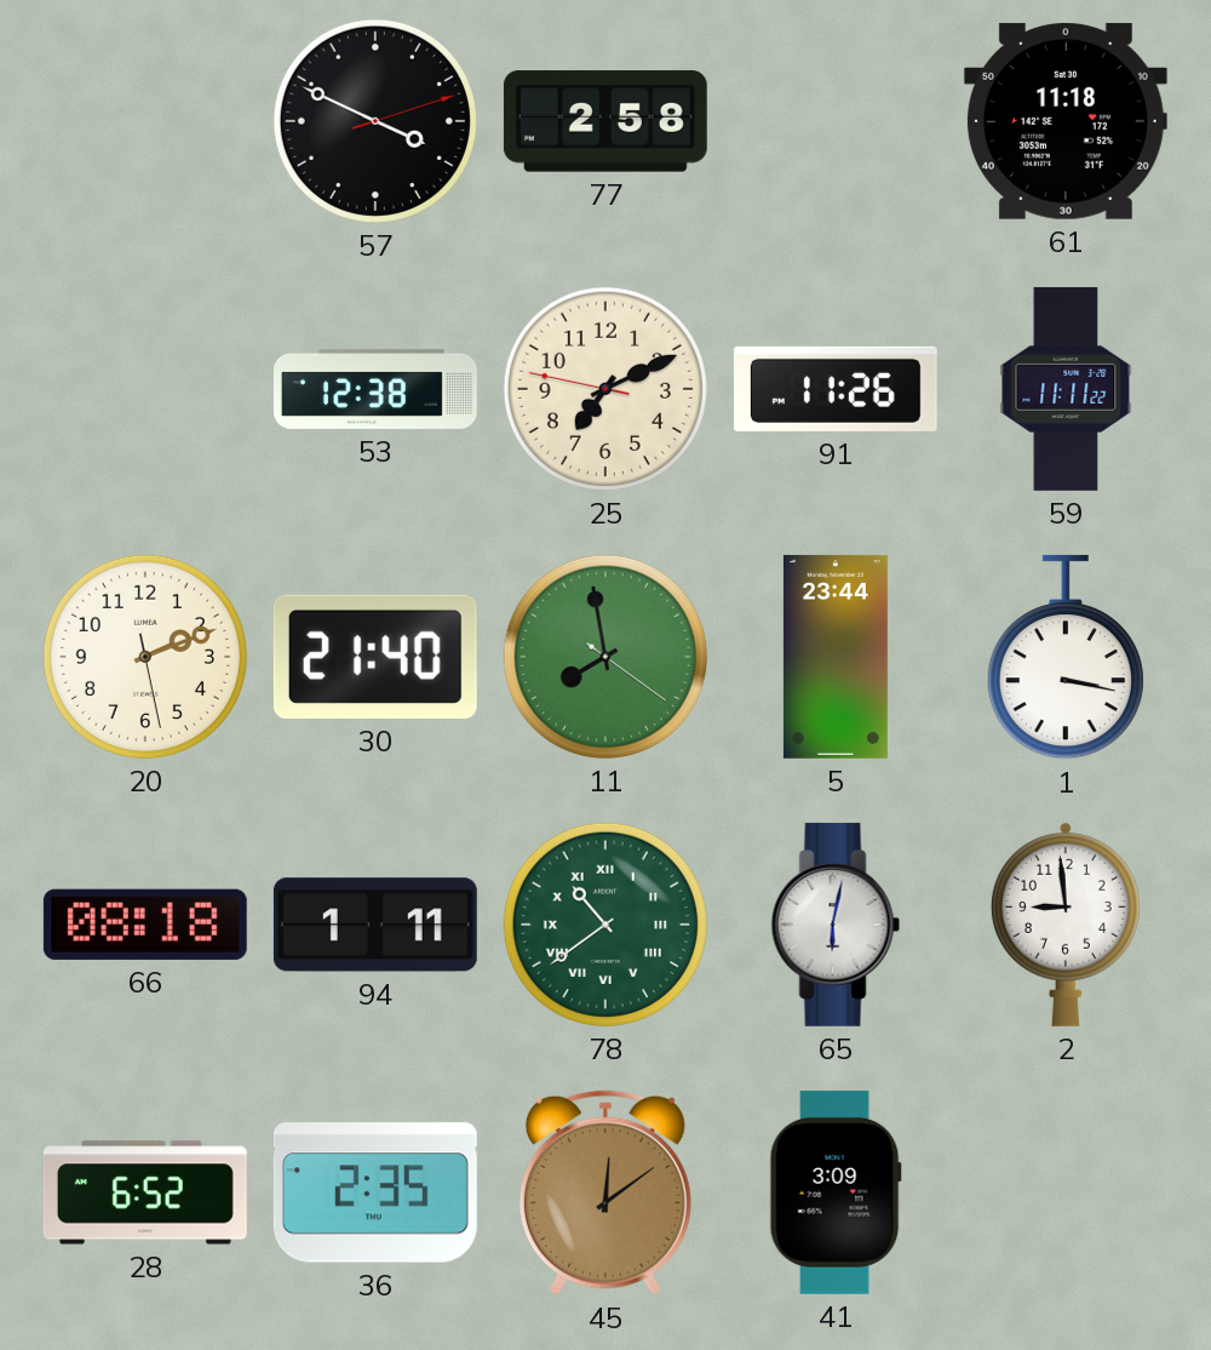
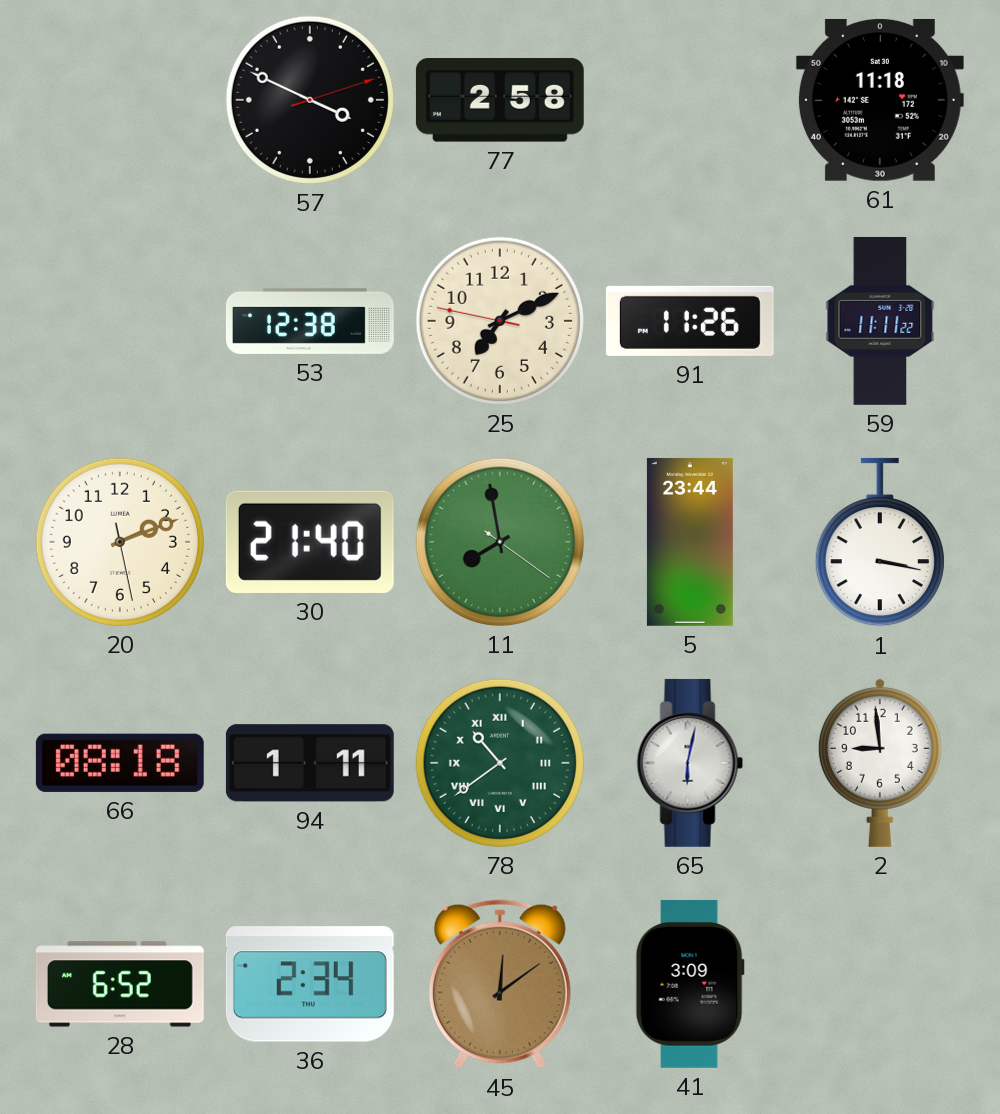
36: 2:35 -> 2:34
